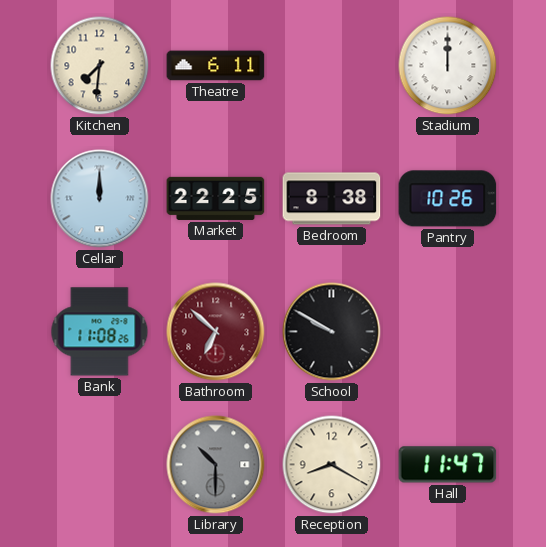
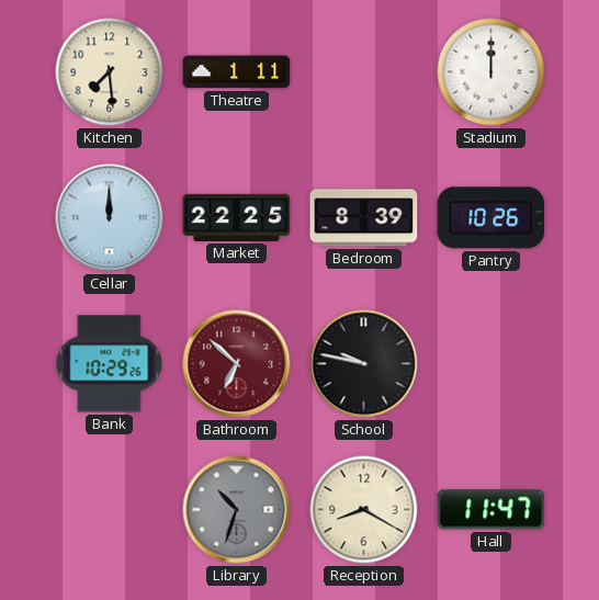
Kitchen: 7:31 -> 7:29
Theatre: 6:11 -> 1:11
Bedroom: 8:38 -> 8:39
Bank: 11:08 -> 10:29
School: 9:50 -> 9:47
Library: 10:30 -> 10:33
